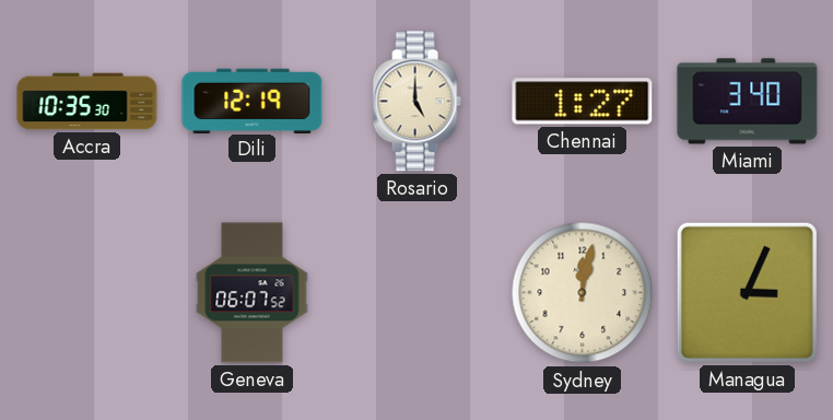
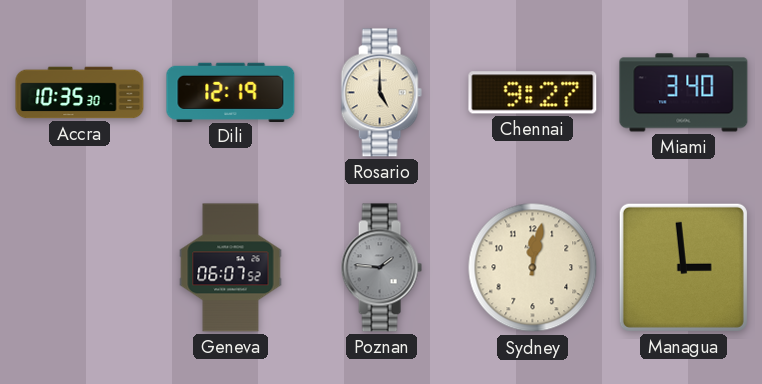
Chennai: 1:27 -> 9:27
Poznan: none -> 1:46
Managua: 3:04 -> 2:59
